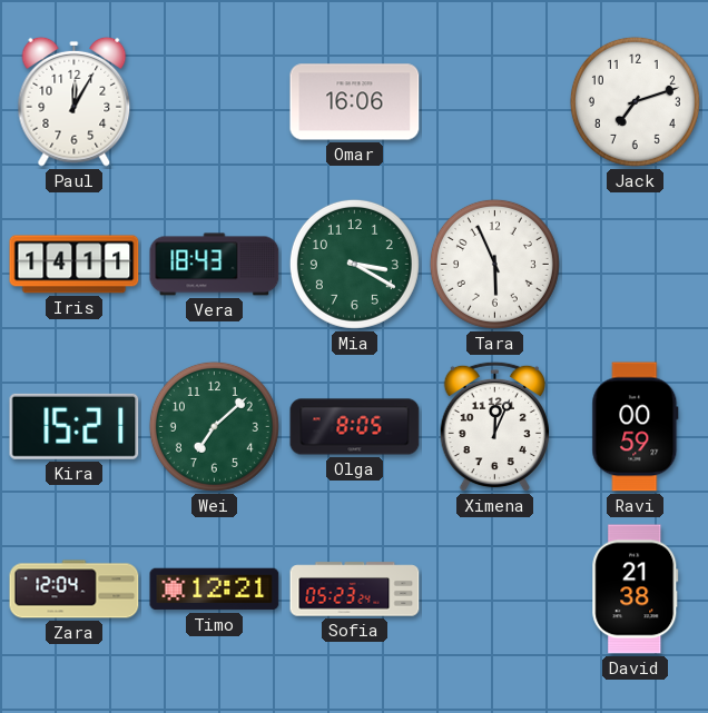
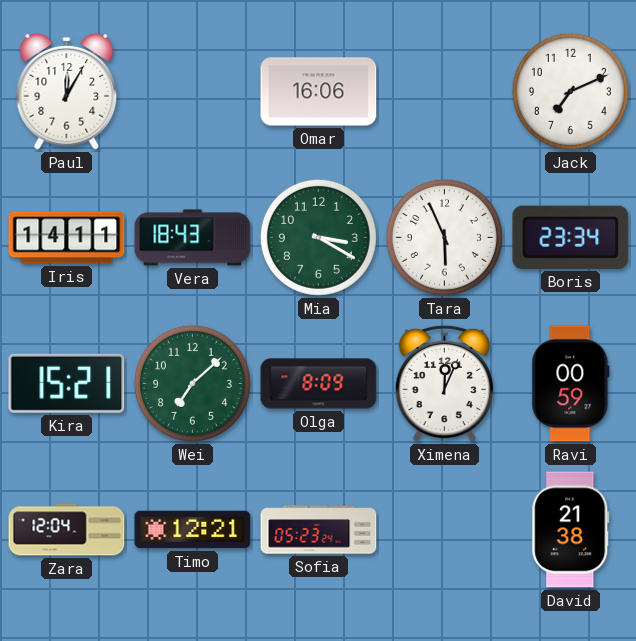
Jack: 7:12 -> 7:11
Boris: none -> 23:34
Olga: 8:05 -> 8:09
